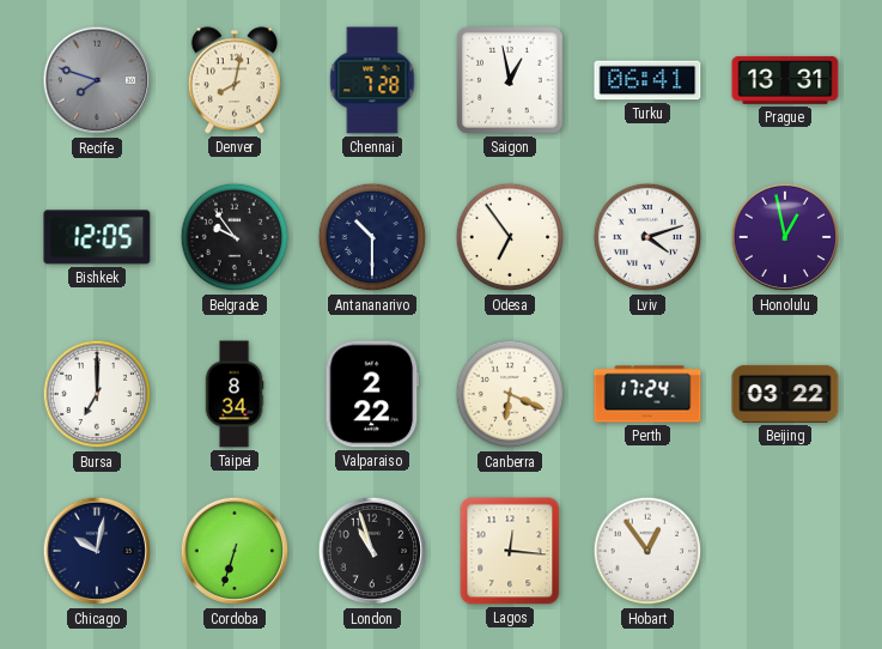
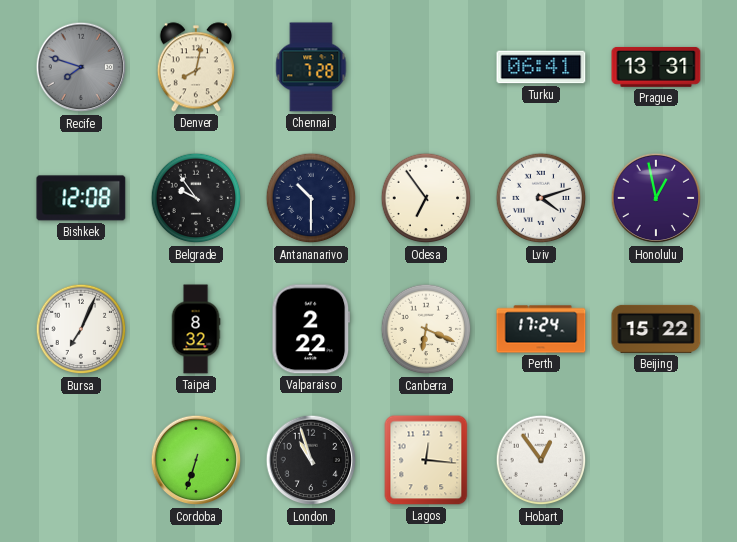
Saigon: 12:58 -> none
Bishkek: 12:05 -> 12:08
Bursa: 7:00 -> 7:04
Taipei: 8:34 -> 8:32
Beijing: 03:22 -> 15:22
Chicago: 10:02 -> none
